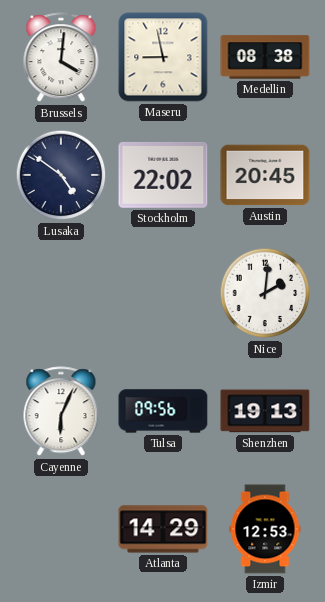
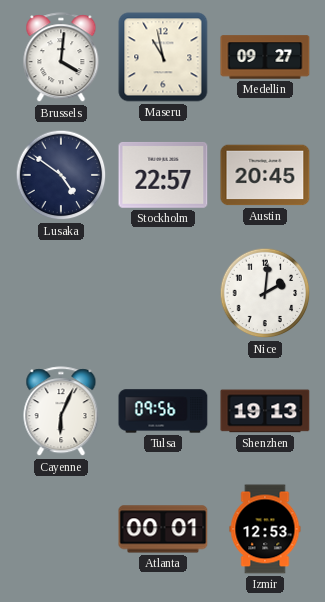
Maseru: 8:58 -> 10:58
Medellin: 08:38 -> 09:27
Stockholm: 22:02 -> 22:57
Atlanta: 14:29 -> 00:01
